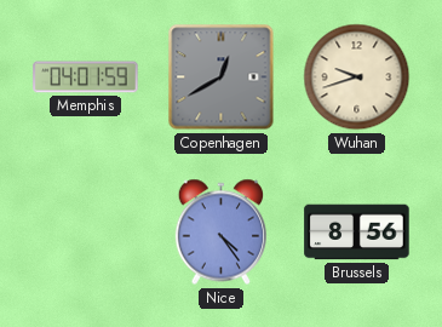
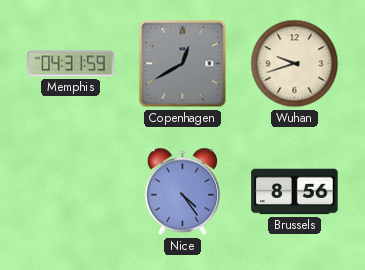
Memphis: 04:01 -> 04:31
